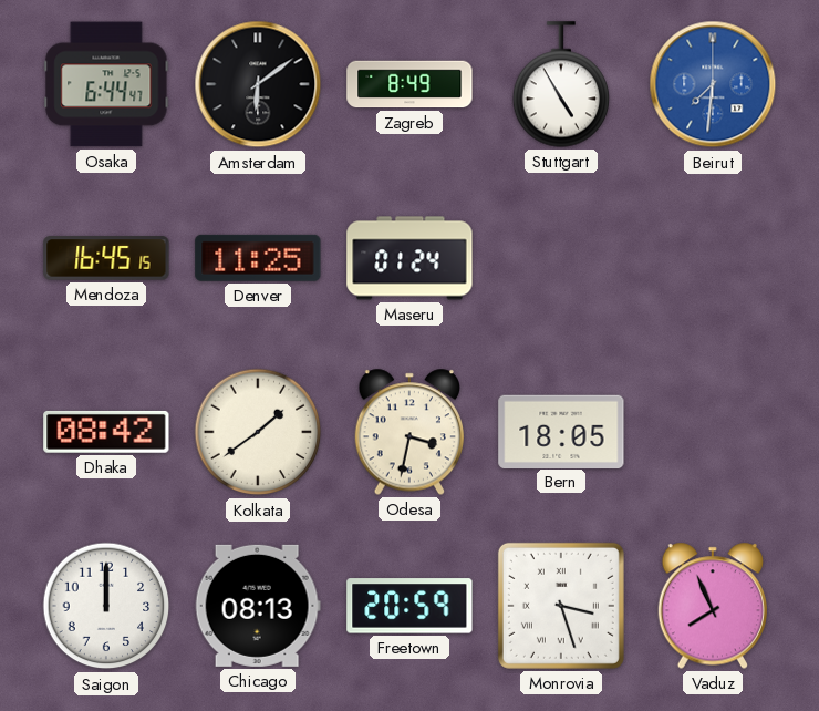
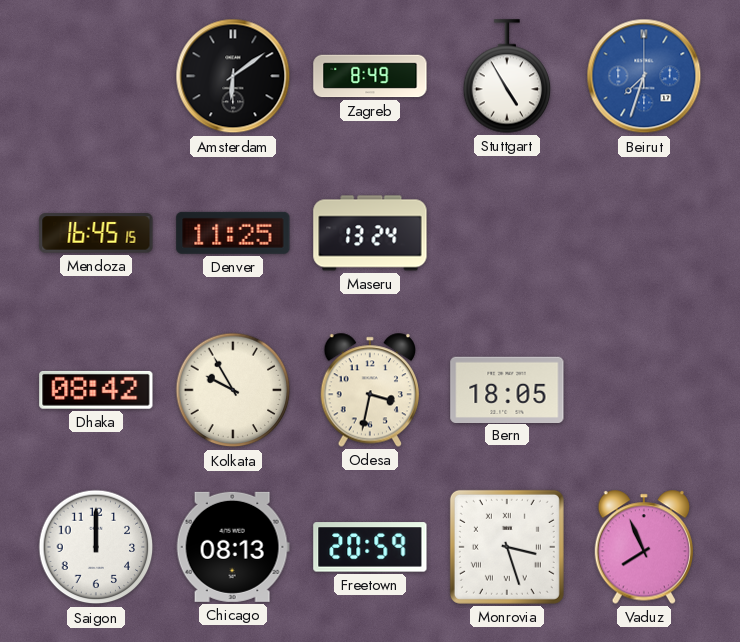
Osaka: 6:44 -> none
Beirut: 7:31 -> 7:33
Maseru: 01:24 -> 13:24
Kolkata: 1:39 -> 9:55
